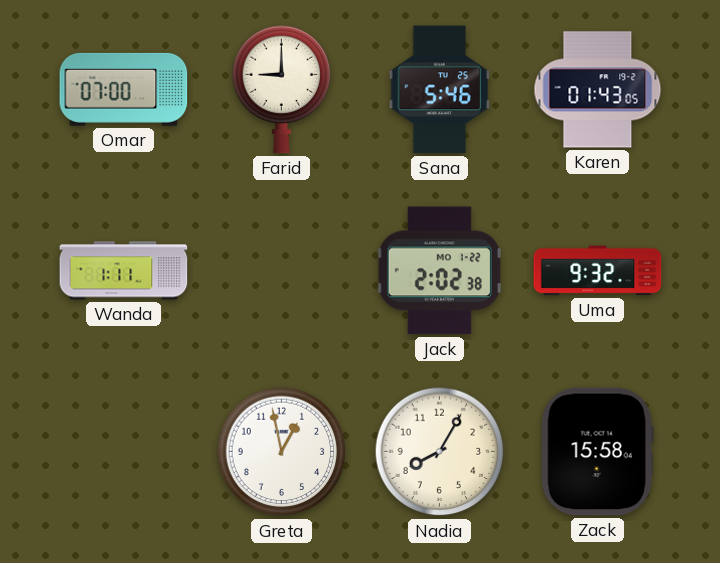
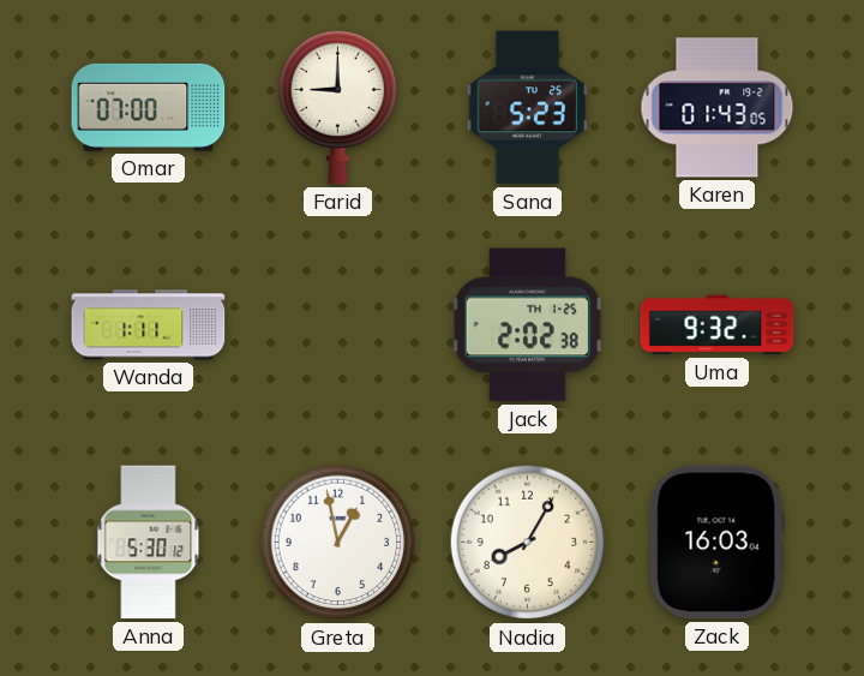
Sana: 5:46 -> 5:23
Jack date: MO 1-22 -> TH 1-25
Anna: none -> 5:30
Zack: 15:58 -> 16:03
